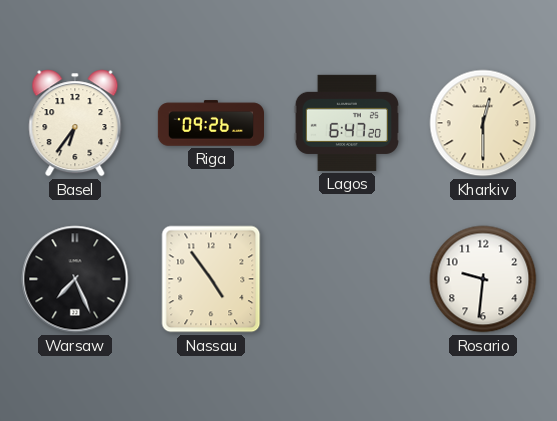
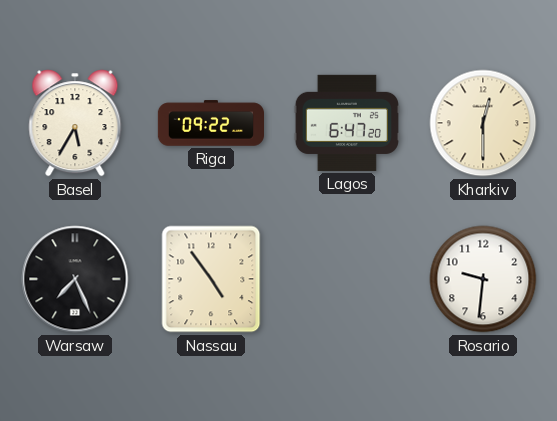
Basel: 6:36 -> 5:35
Riga: 09:26 -> 09:22
